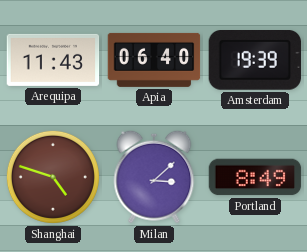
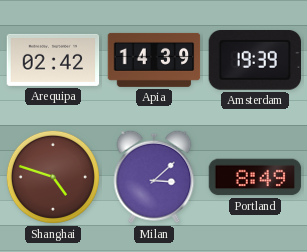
Arequipa: 11:43 -> 02:42
Apia: 06:40 -> 14:39
